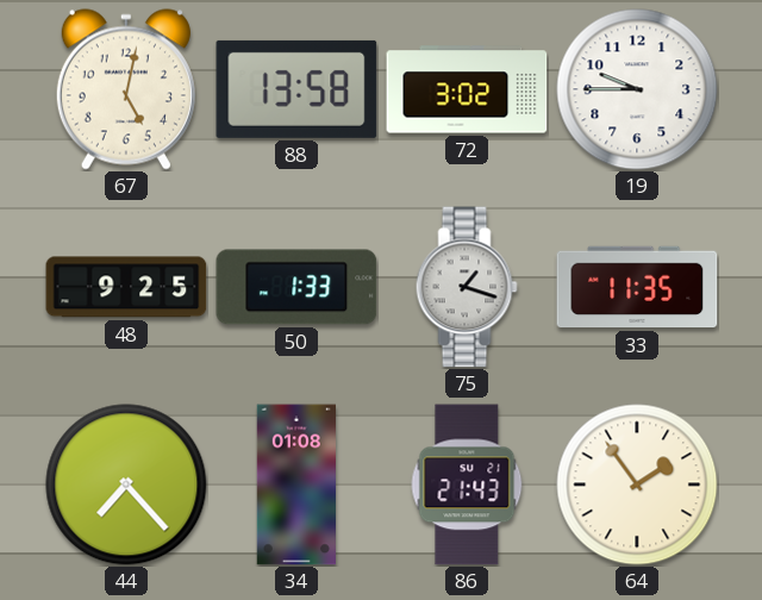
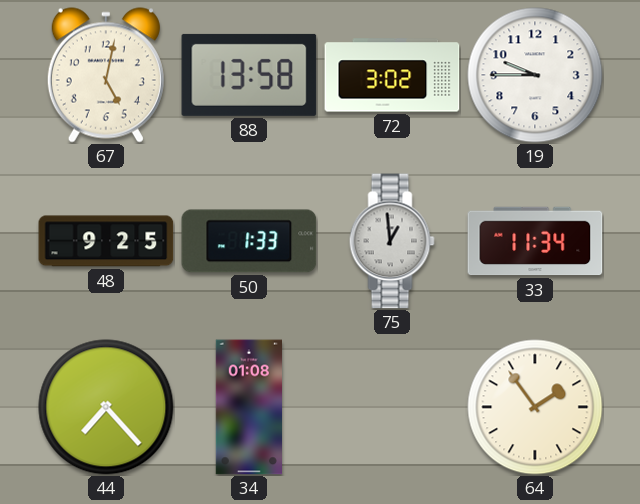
75: 1:18 -> 12:59
33: 11:35 -> 11:34
86: 21:43 -> none
